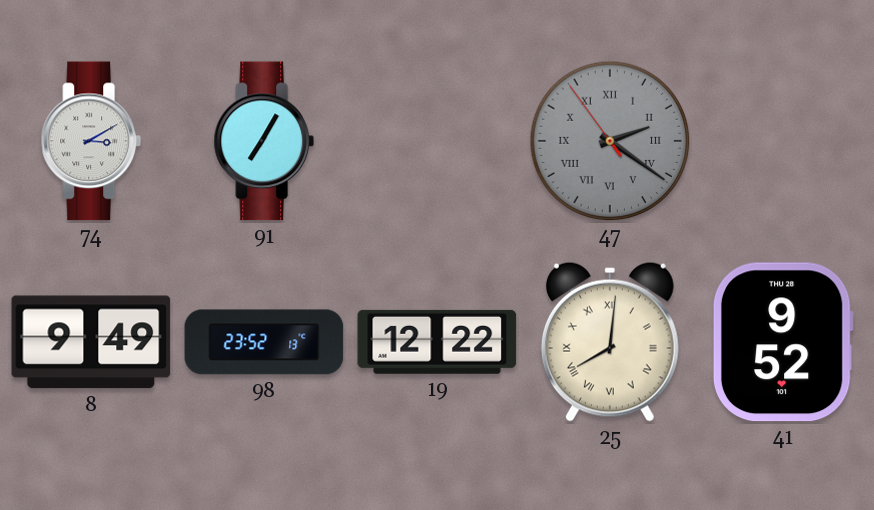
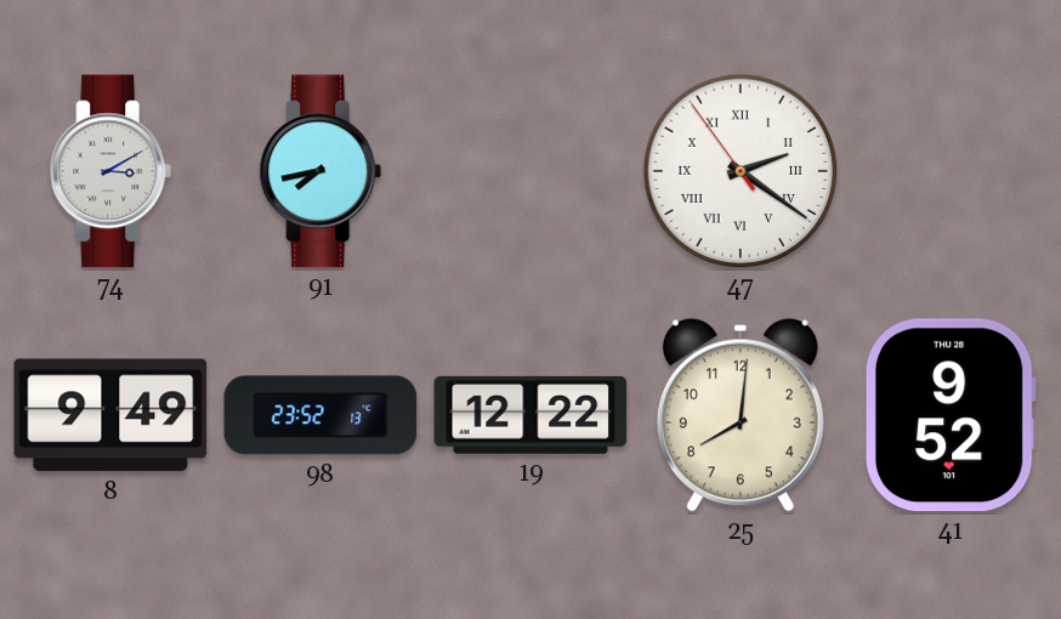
91: 7:05 -> 7:43
47 dial: grey -> white
25 numerals: Roman -> Arabic
